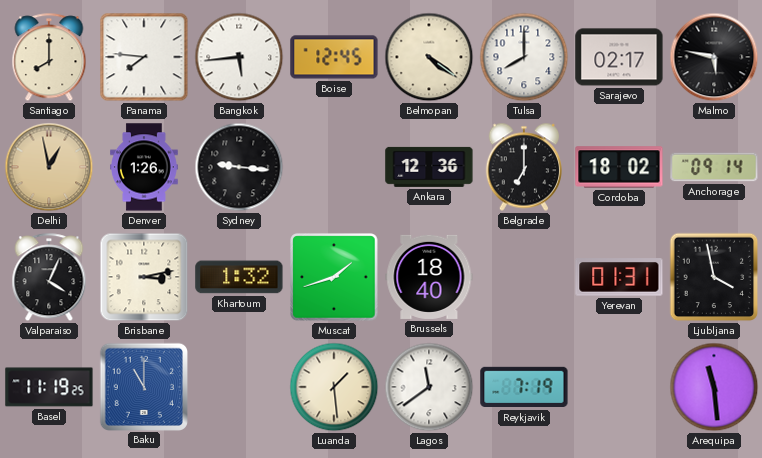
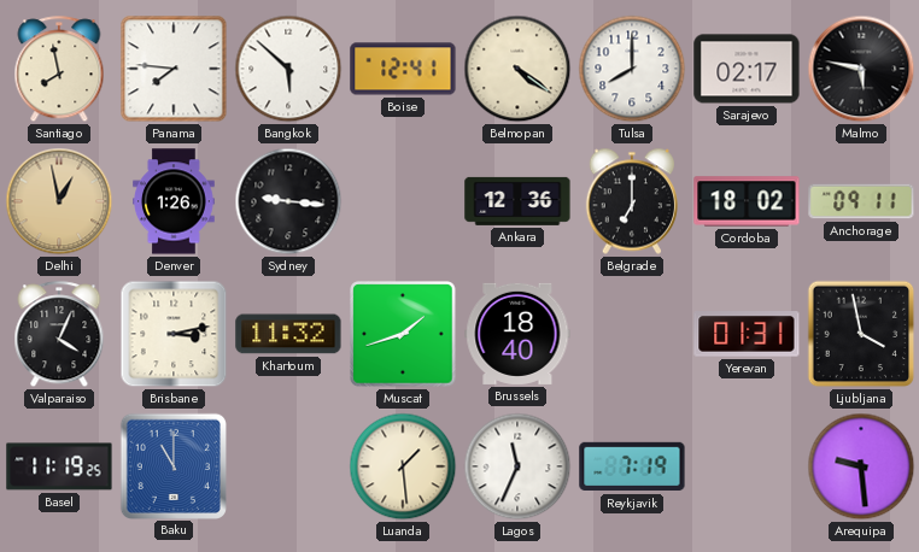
Santiago: 8:00 -> 7:58
Bangkok: 5:44 -> 5:52
Boise: 12:45 -> 12:41
Anchorage: 09:14 -> 09:11
Khartoum: 1:32 -> 11:32
Lagos: 11:39 -> 11:34
Arequipa: 11:29 -> 9:29
